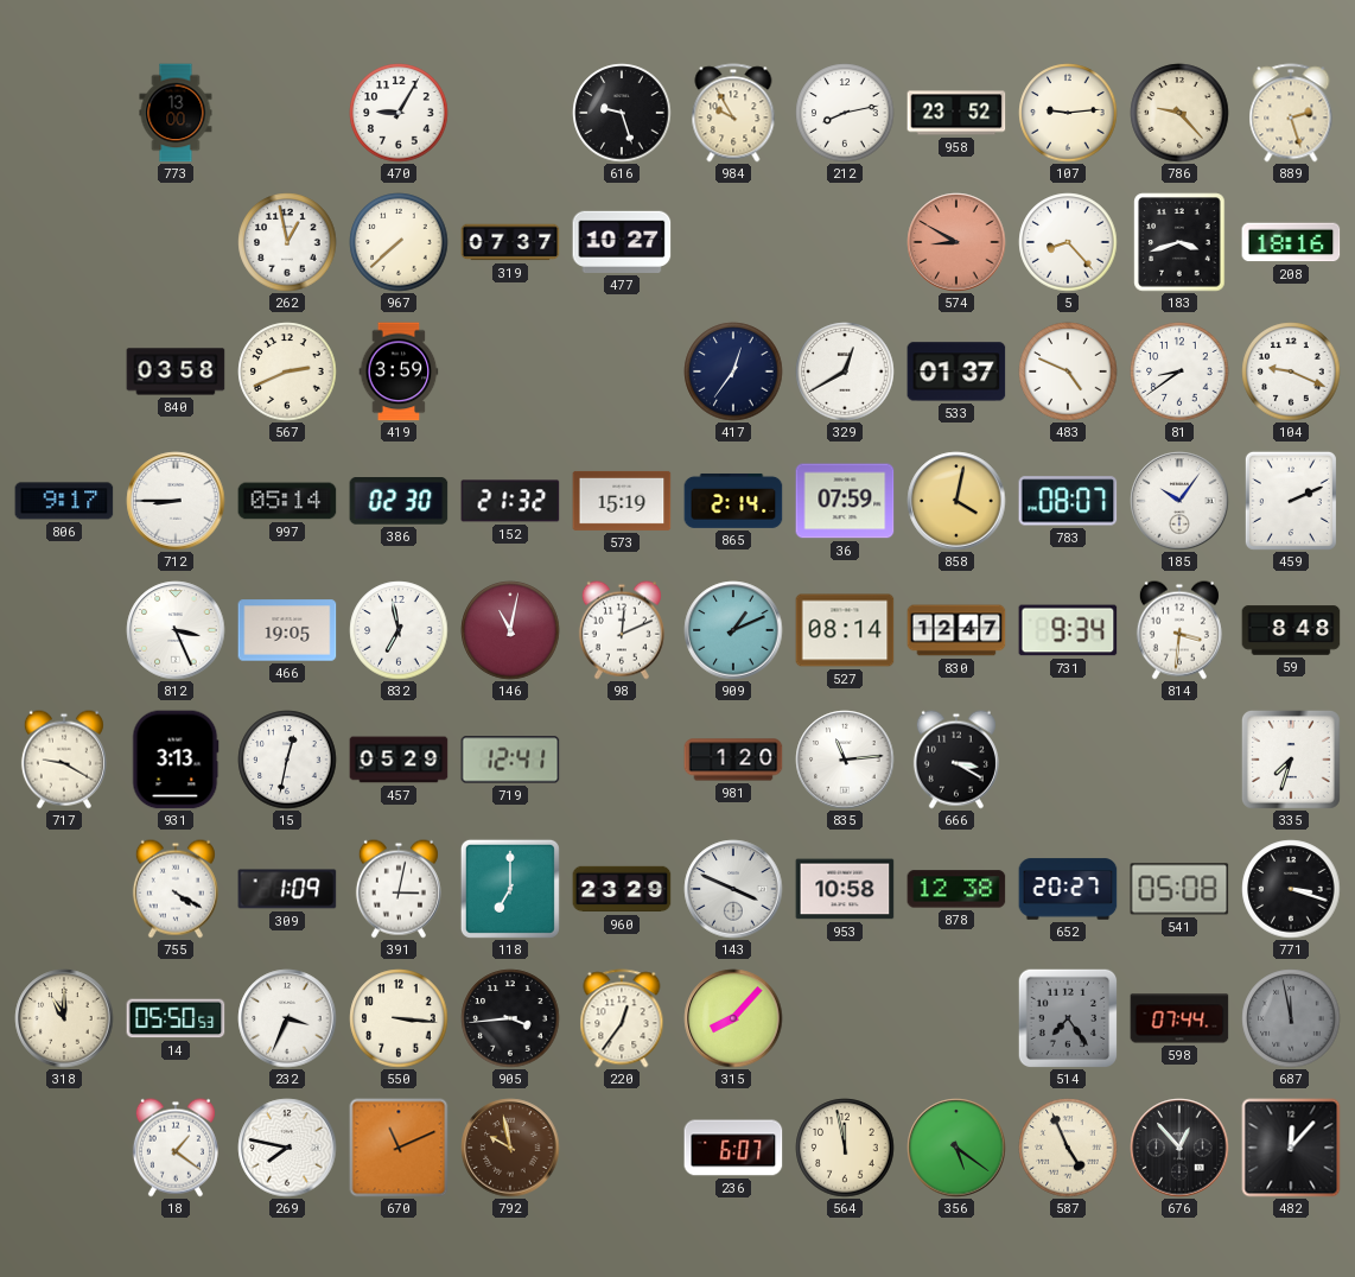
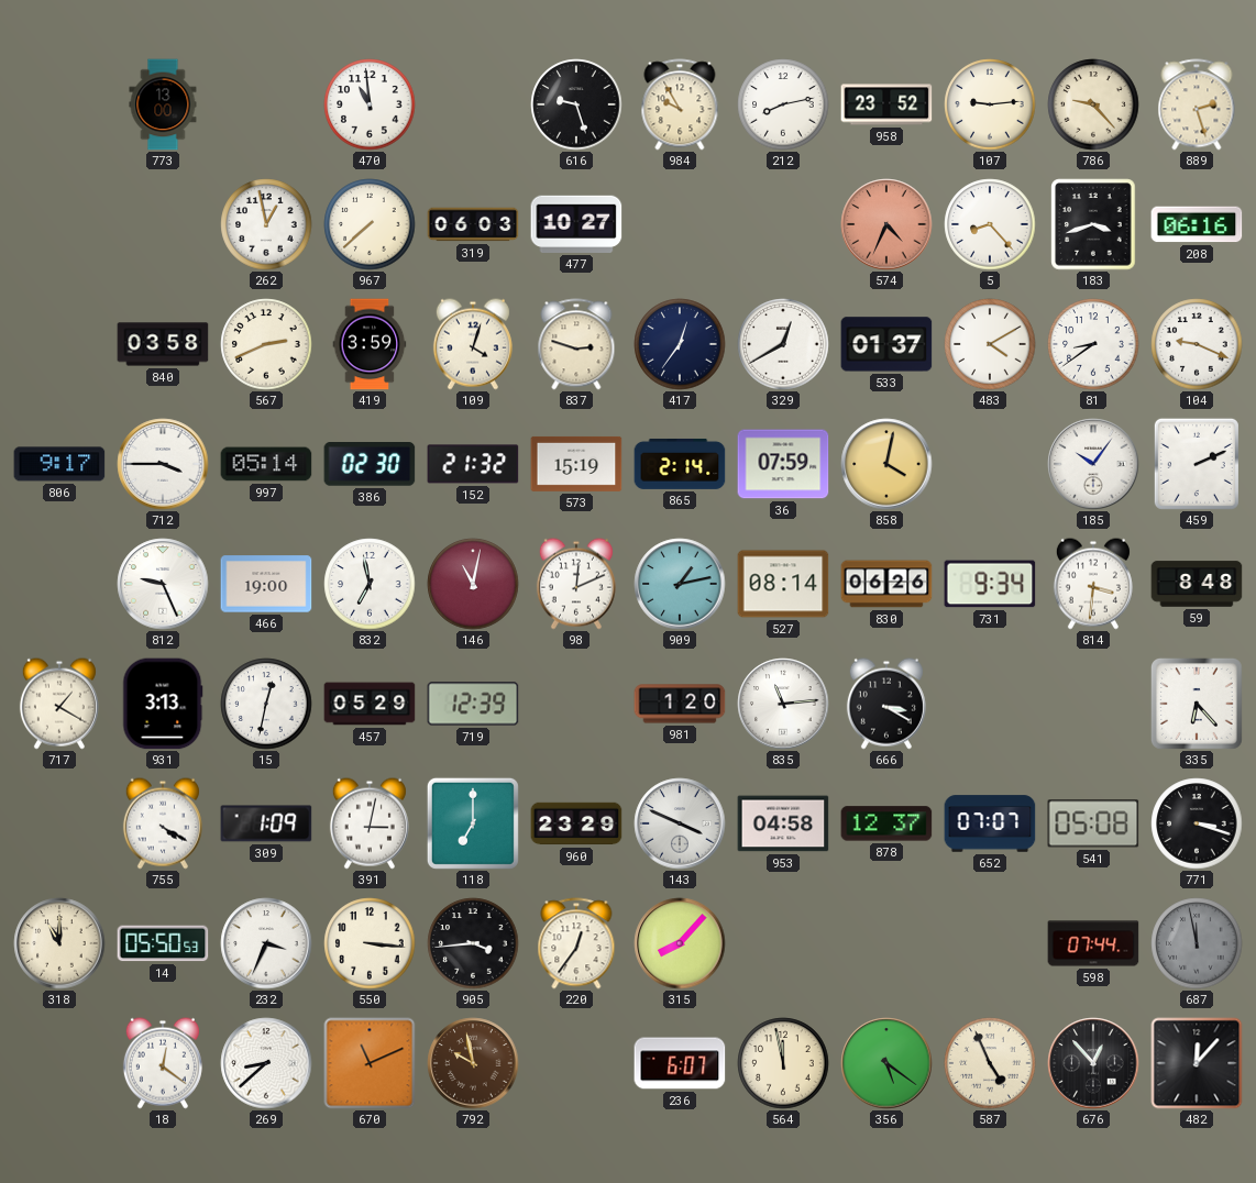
470: 9:05 -> 10:59
319: 07:37 -> 06:03
574: 8:50 -> 4:34
208: 18:16 -> 06:16
109: none -> 4:03
837: none -> 2:48
483: 4:49 -> 4:10
712: 8:45 -> 3:45
783: 08:07 -> none
812: 3:26 -> 9:26
466: 19:05 -> 19:00
909: 1:11 -> 1:13
830: 12:47 -> 06:26
717: 9:20 -> 1:20
719: 12:41 -> 12:39
335: 7:33 -> 6:23
953: 10:58 -> 04:58
878: 12:38 -> 12:37
652: 20:27 -> 07:07
514: 7:24 -> none
18: 1:21 -> 12:21
269: 7:47 -> 8:38
